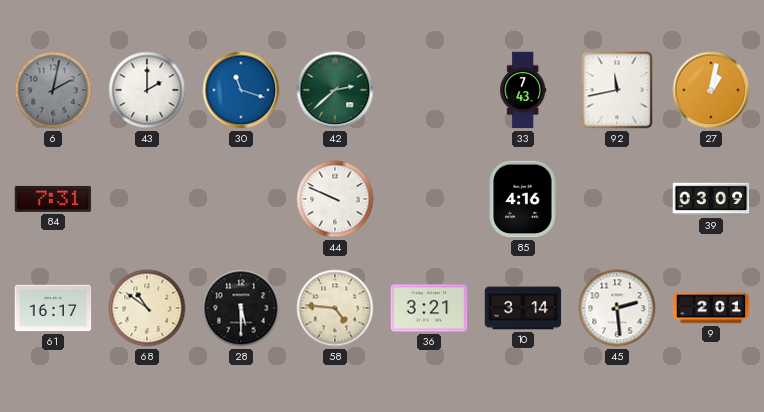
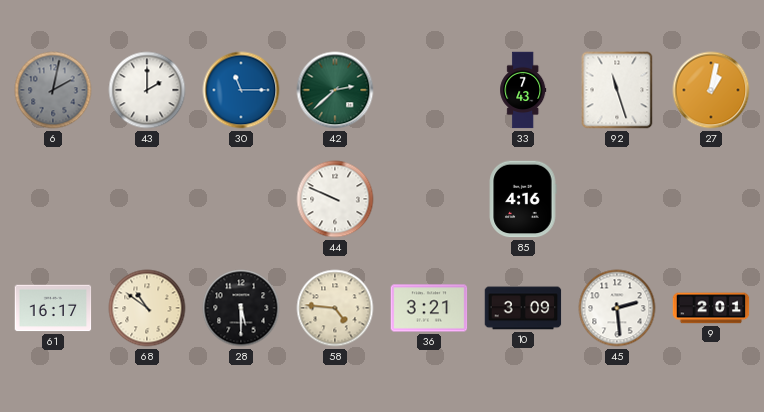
30: 11:18 -> 11:15
92: 11:43 -> 11:27
84: 7:31 -> none
39: 03:09 -> none
10: 3:14 -> 3:09
